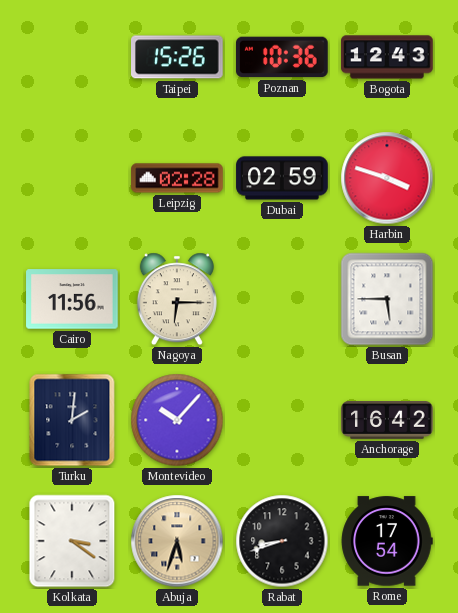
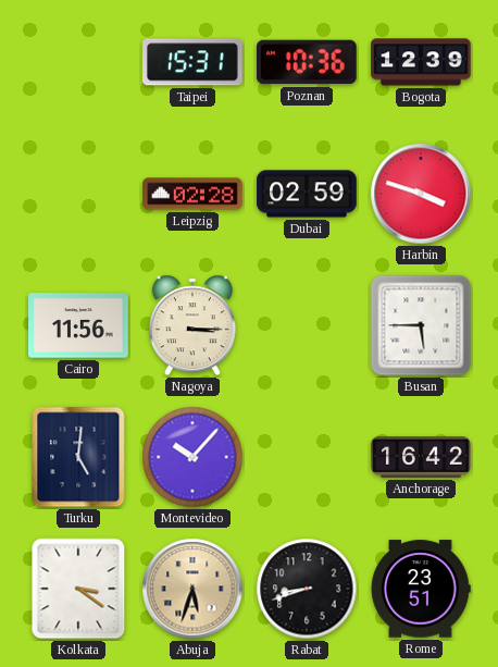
Taipei: 15:26 -> 15:31
Bogota: 12:43 -> 12:39
Nagoya: 6:15 -> 3:15
Turku: 2:01 -> 5:01
Rome: 17:54 -> 23:51
